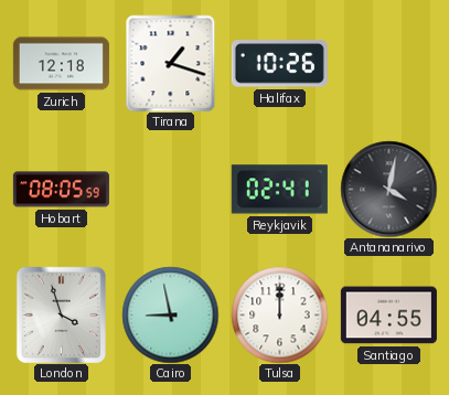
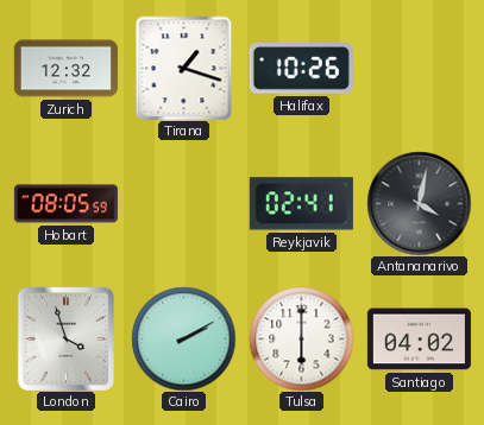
Zurich: 12:18 -> 12:32
Cairo: 8:58 -> 2:10
Tulsa: 12:00 -> 6:00
Santiago: 04:55 -> 04:02
